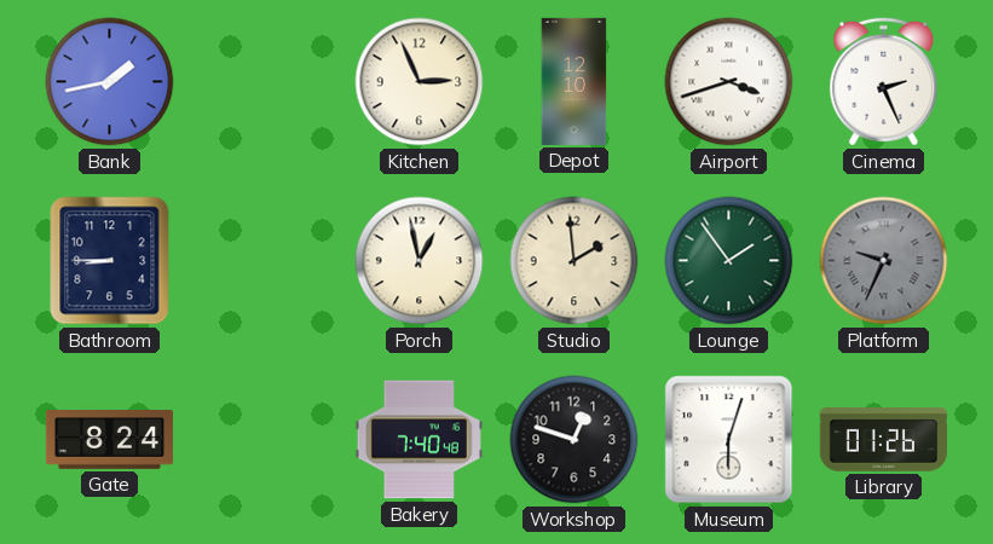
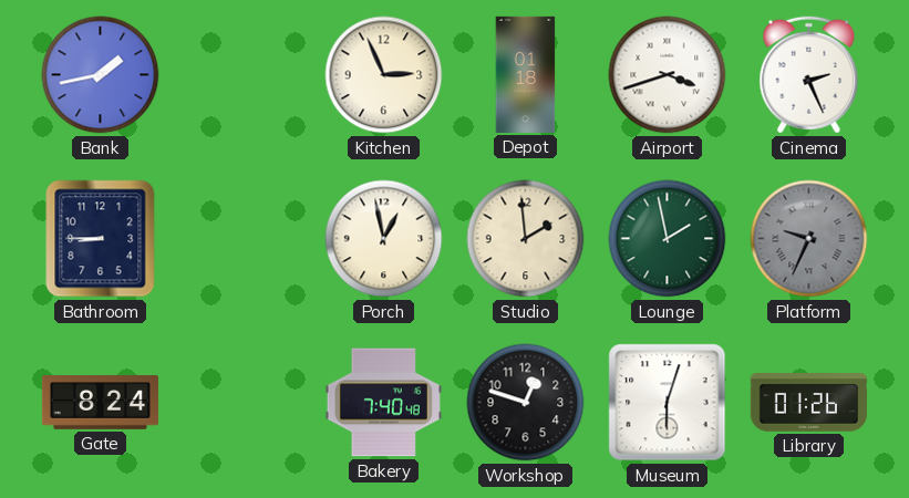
Depot: 12:10 -> 01:18
Lounge: 1:54 -> 1:58
